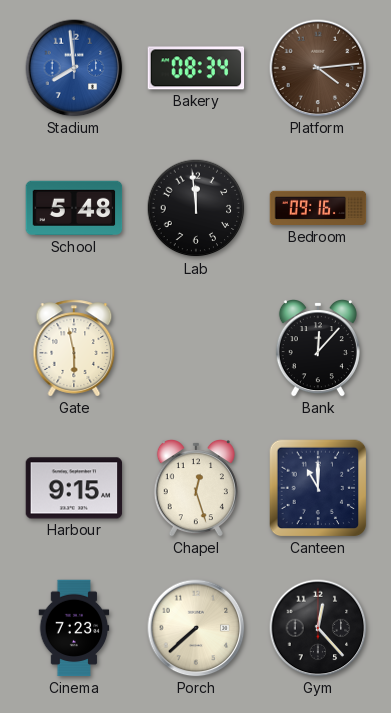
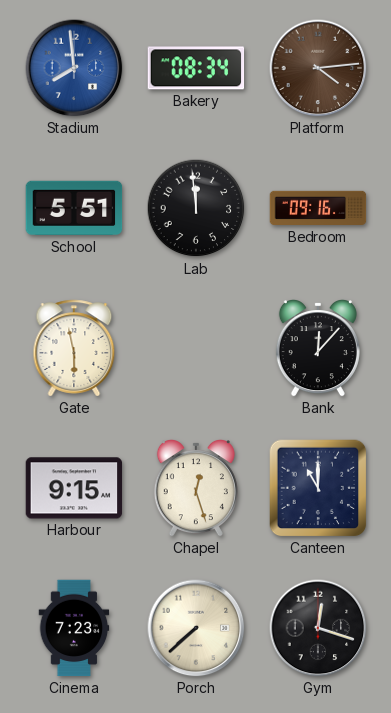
School: 5:48 -> 5:51
Gym: 12:23 -> 12:18
